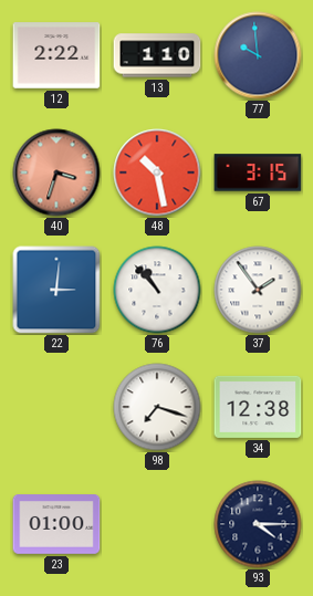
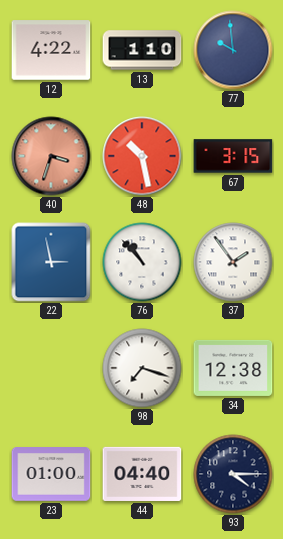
12: 2:22 -> 4:22
22: 3:01 -> 2:58
44: none -> 04:40
